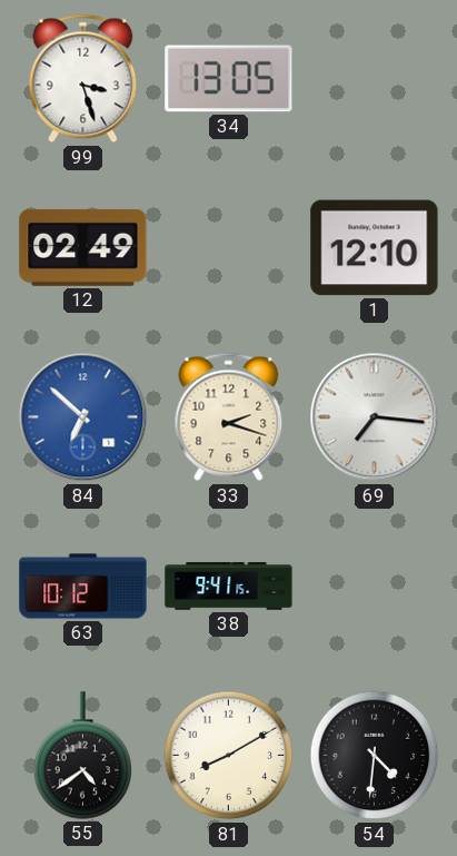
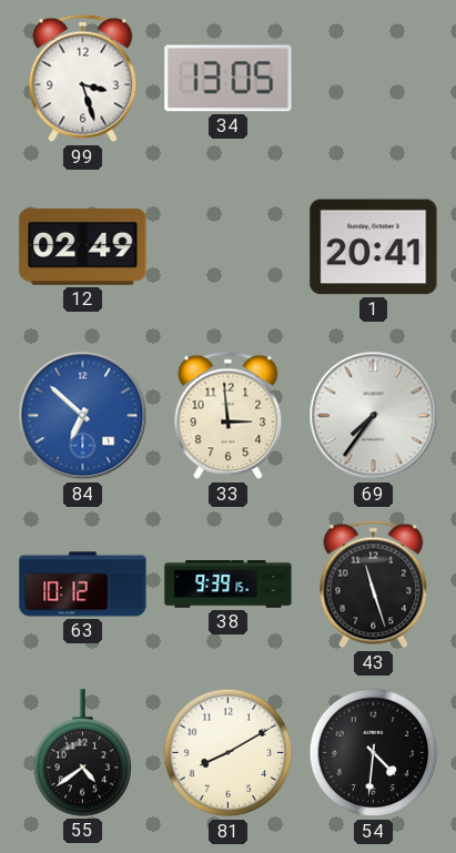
1: 12:10 -> 20:41
33: 2:18 -> 2:59
69: 7:16 -> 7:36
38: 9:41 -> 9:39
43: none -> 11:27
